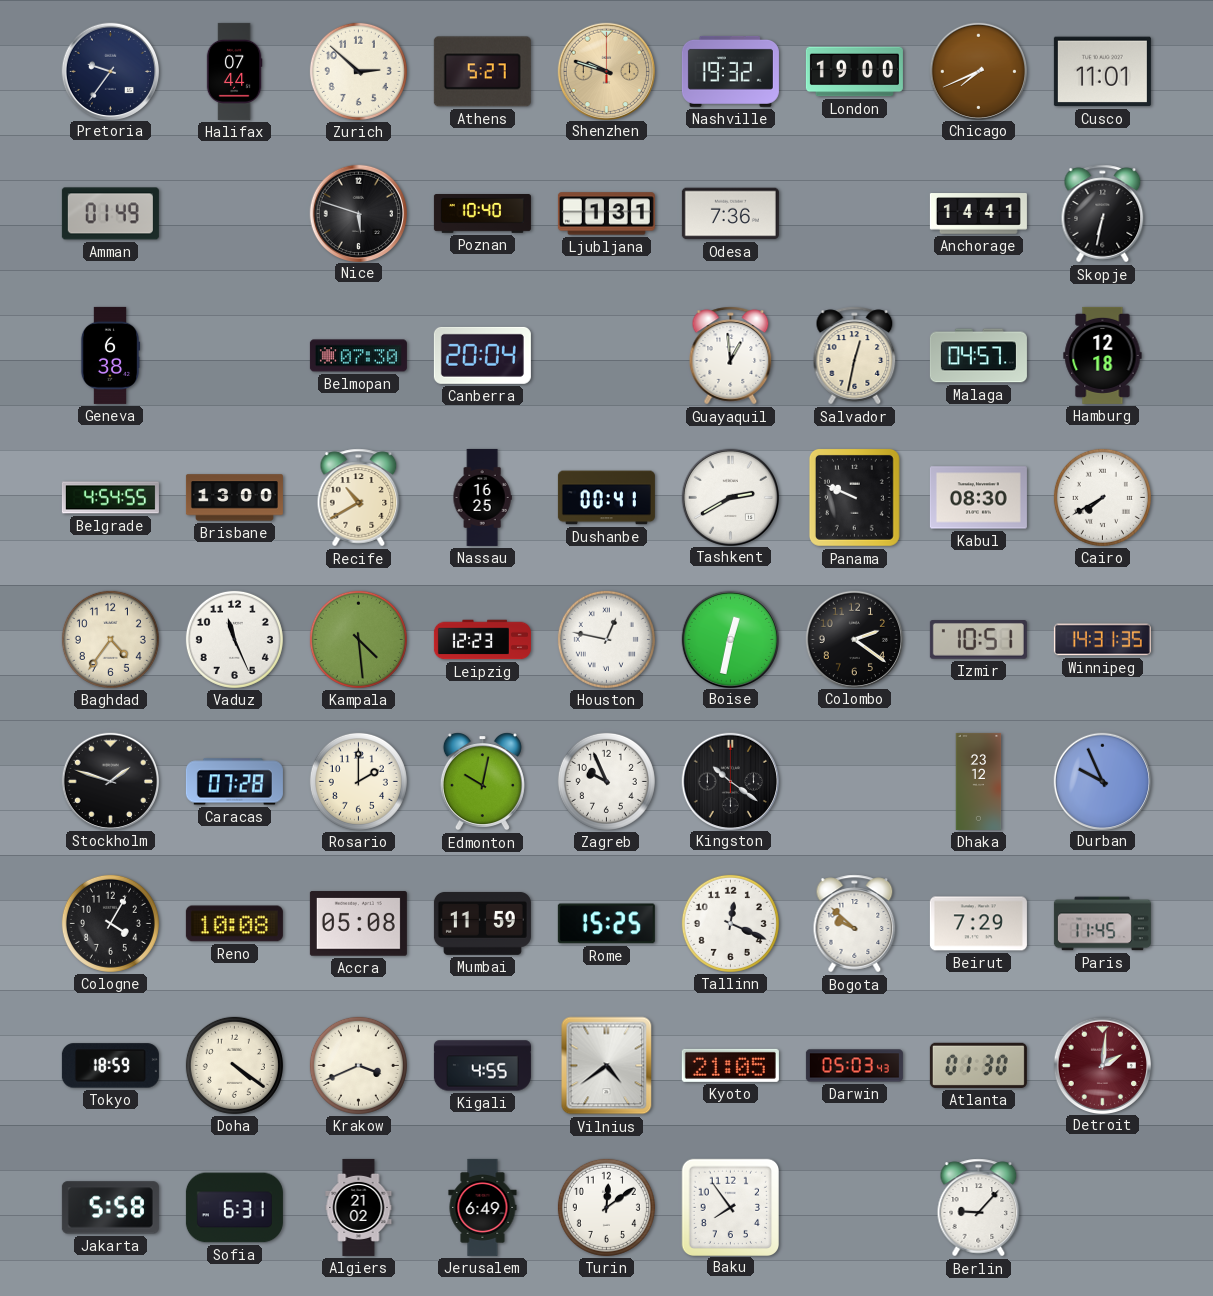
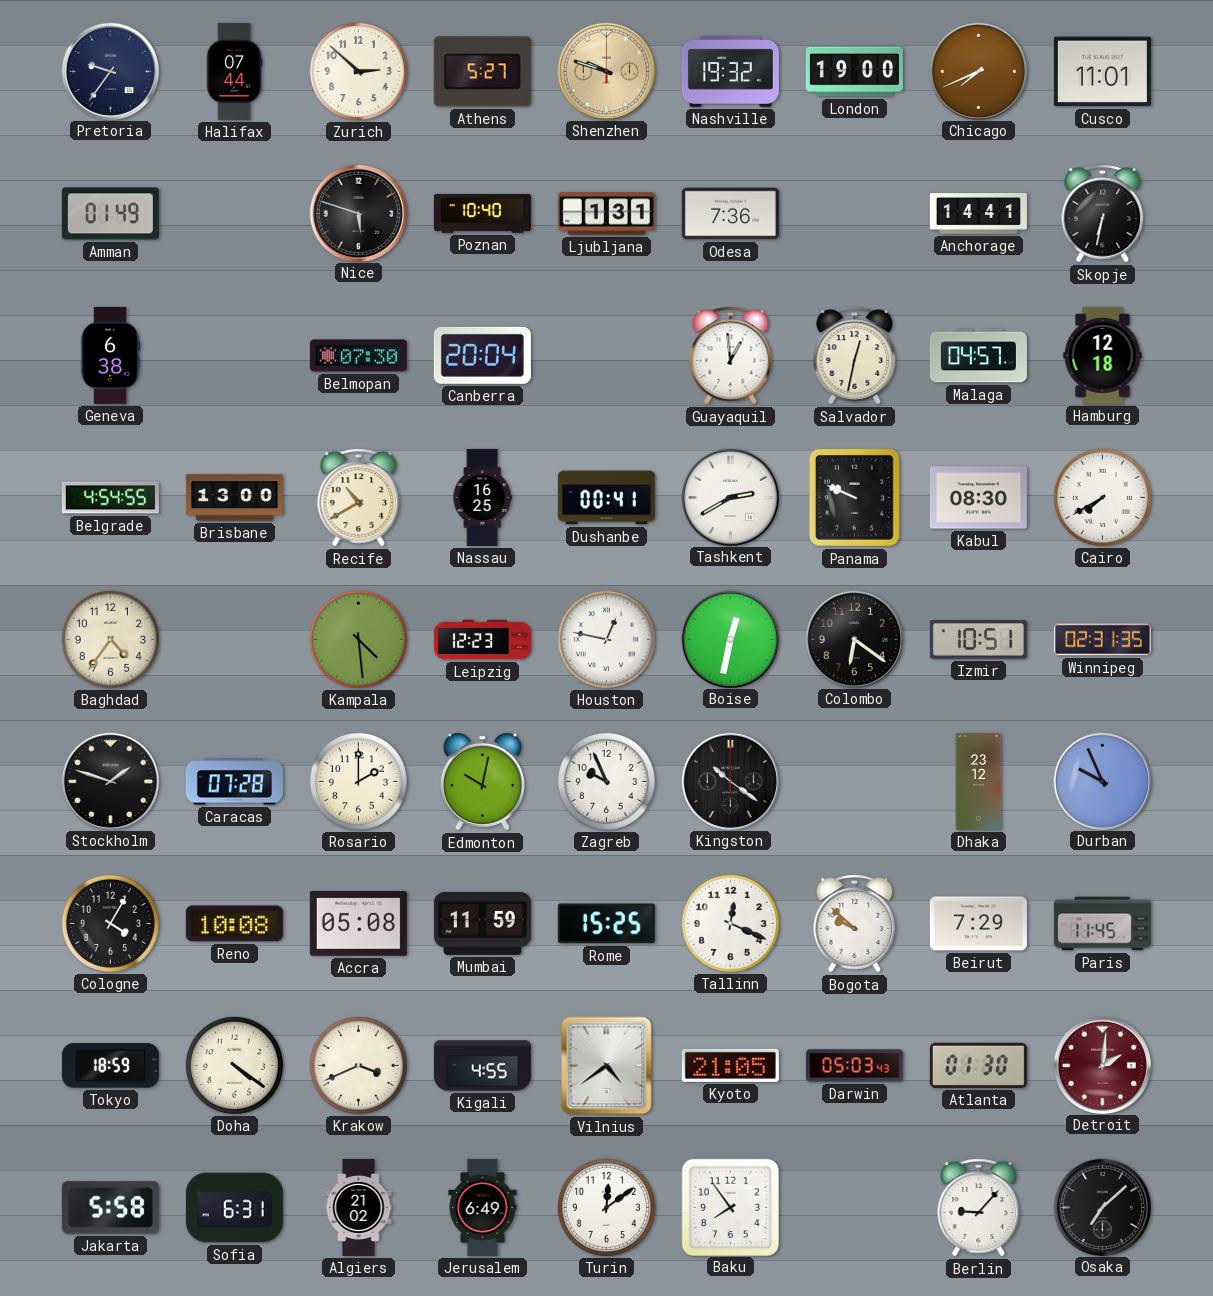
Vaduz: 11:26 -> none
Colombo: 2:21 -> 6:21
Winnipeg: 14:31 -> 02:31
Osaka: none -> 7:08
